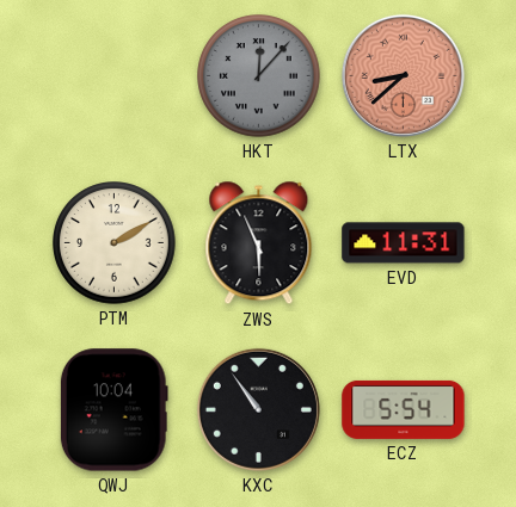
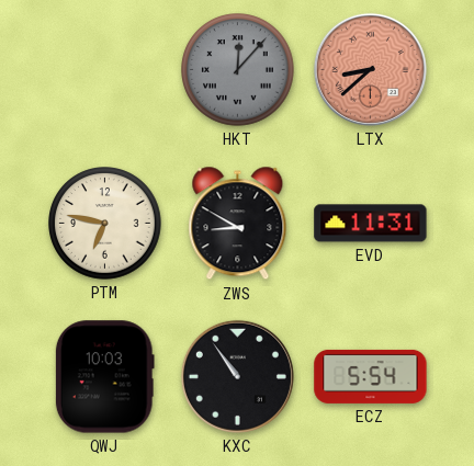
PTM: 2:10 -> 6:47
ZWS: 5:56 -> 8:50
QWJ: 10:04 -> 10:03
